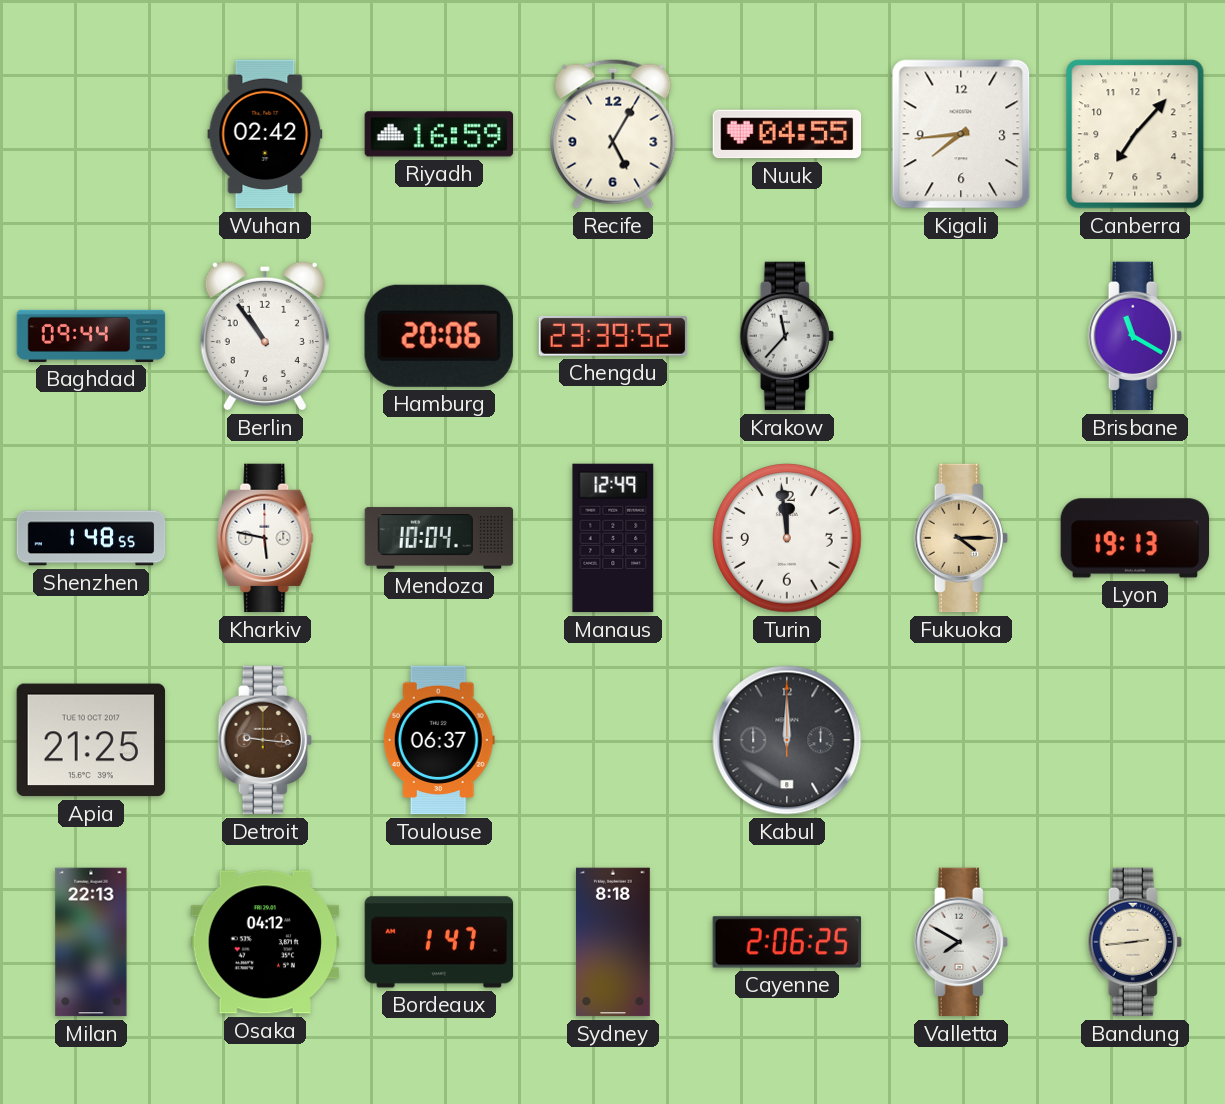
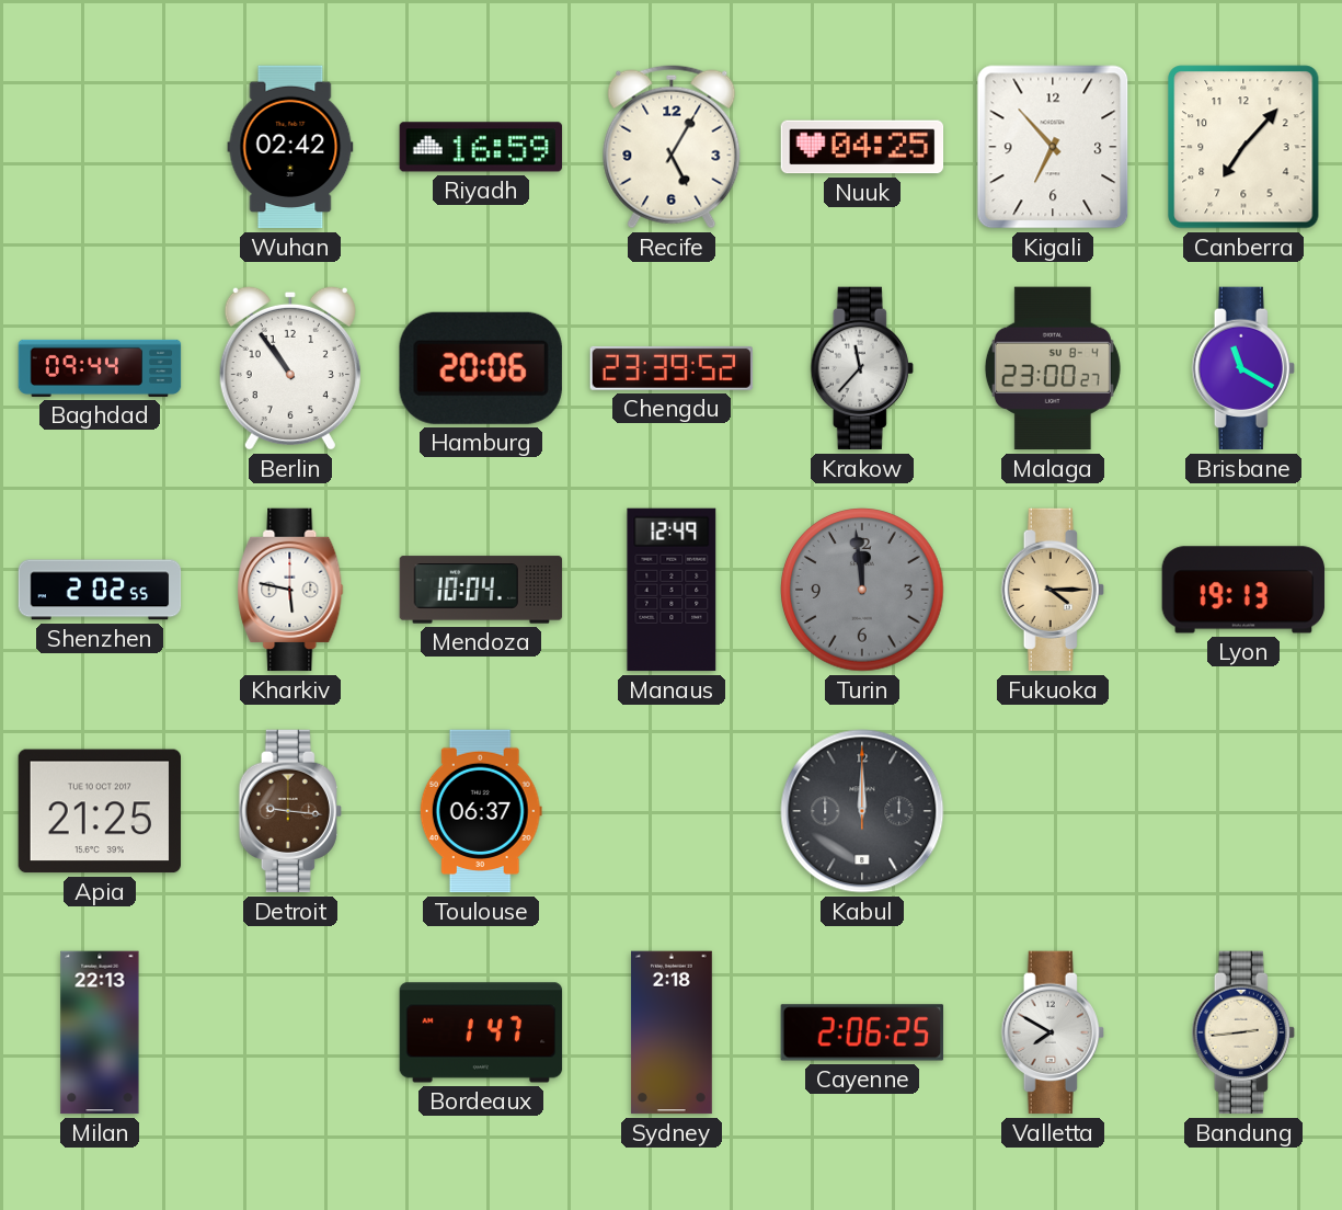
Nuuk: 04:55 -> 04:25
Kigali: 7:44 -> 6:53
Malaga: none -> 23:00
Shenzhen: 1:48 -> 2:02
Turin dial: white -> grey
Osaka: 04:12 -> none
Sydney: 8:18 -> 2:18
